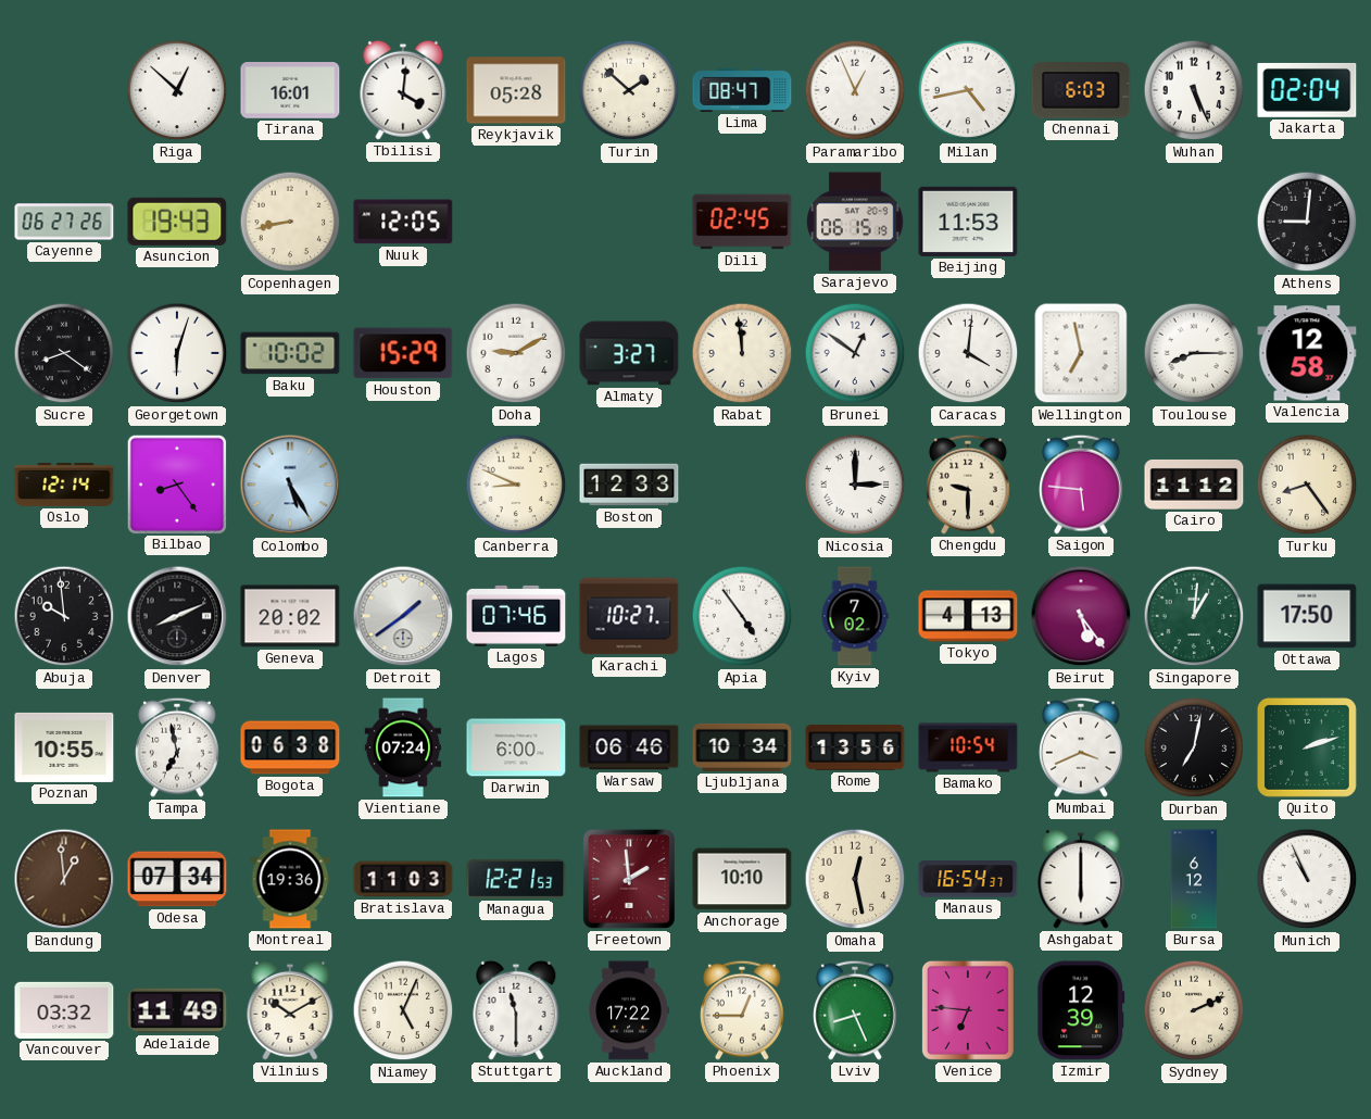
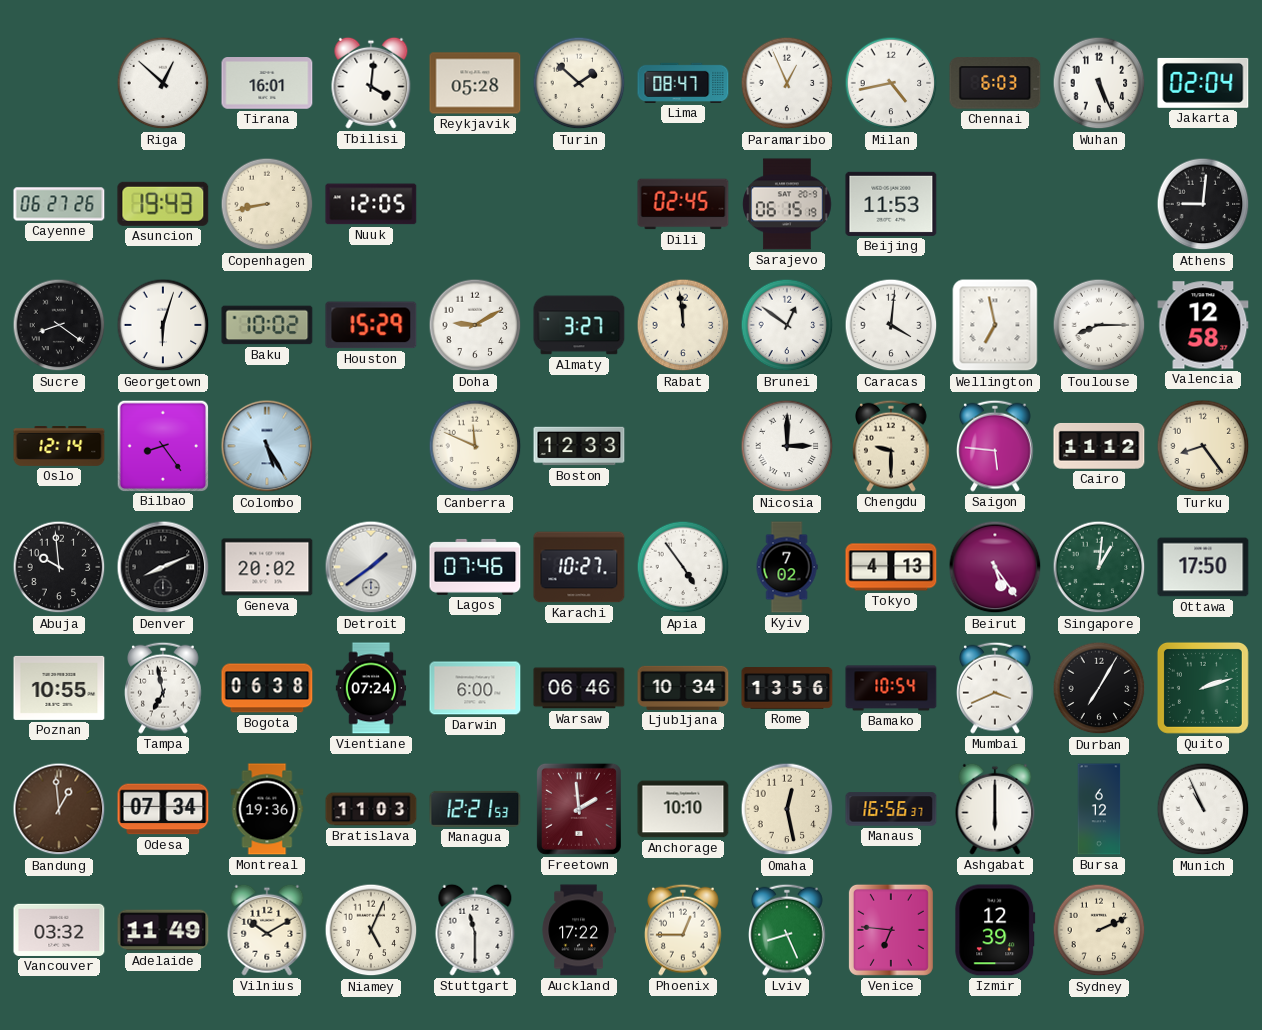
Canberra: 8:49 -> 11:49
Durban: 7:02 -> 7:05
Manaus: 16:54 -> 16:56
